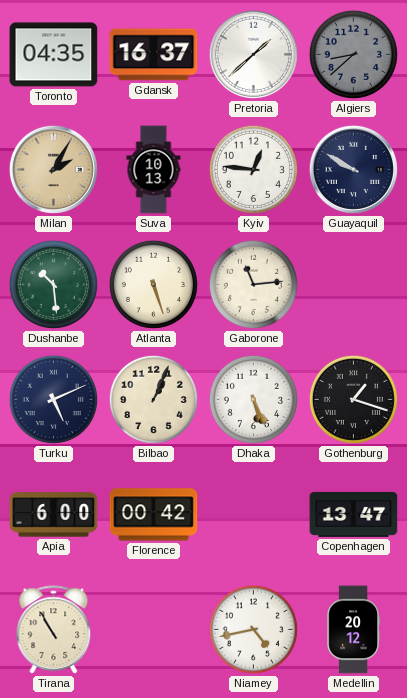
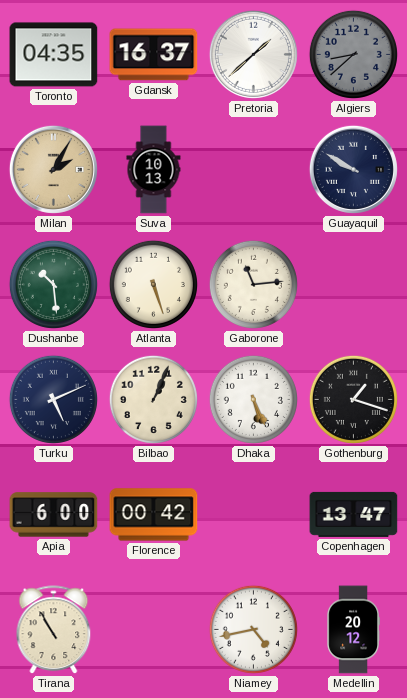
Kyiv: 12:46 -> none
